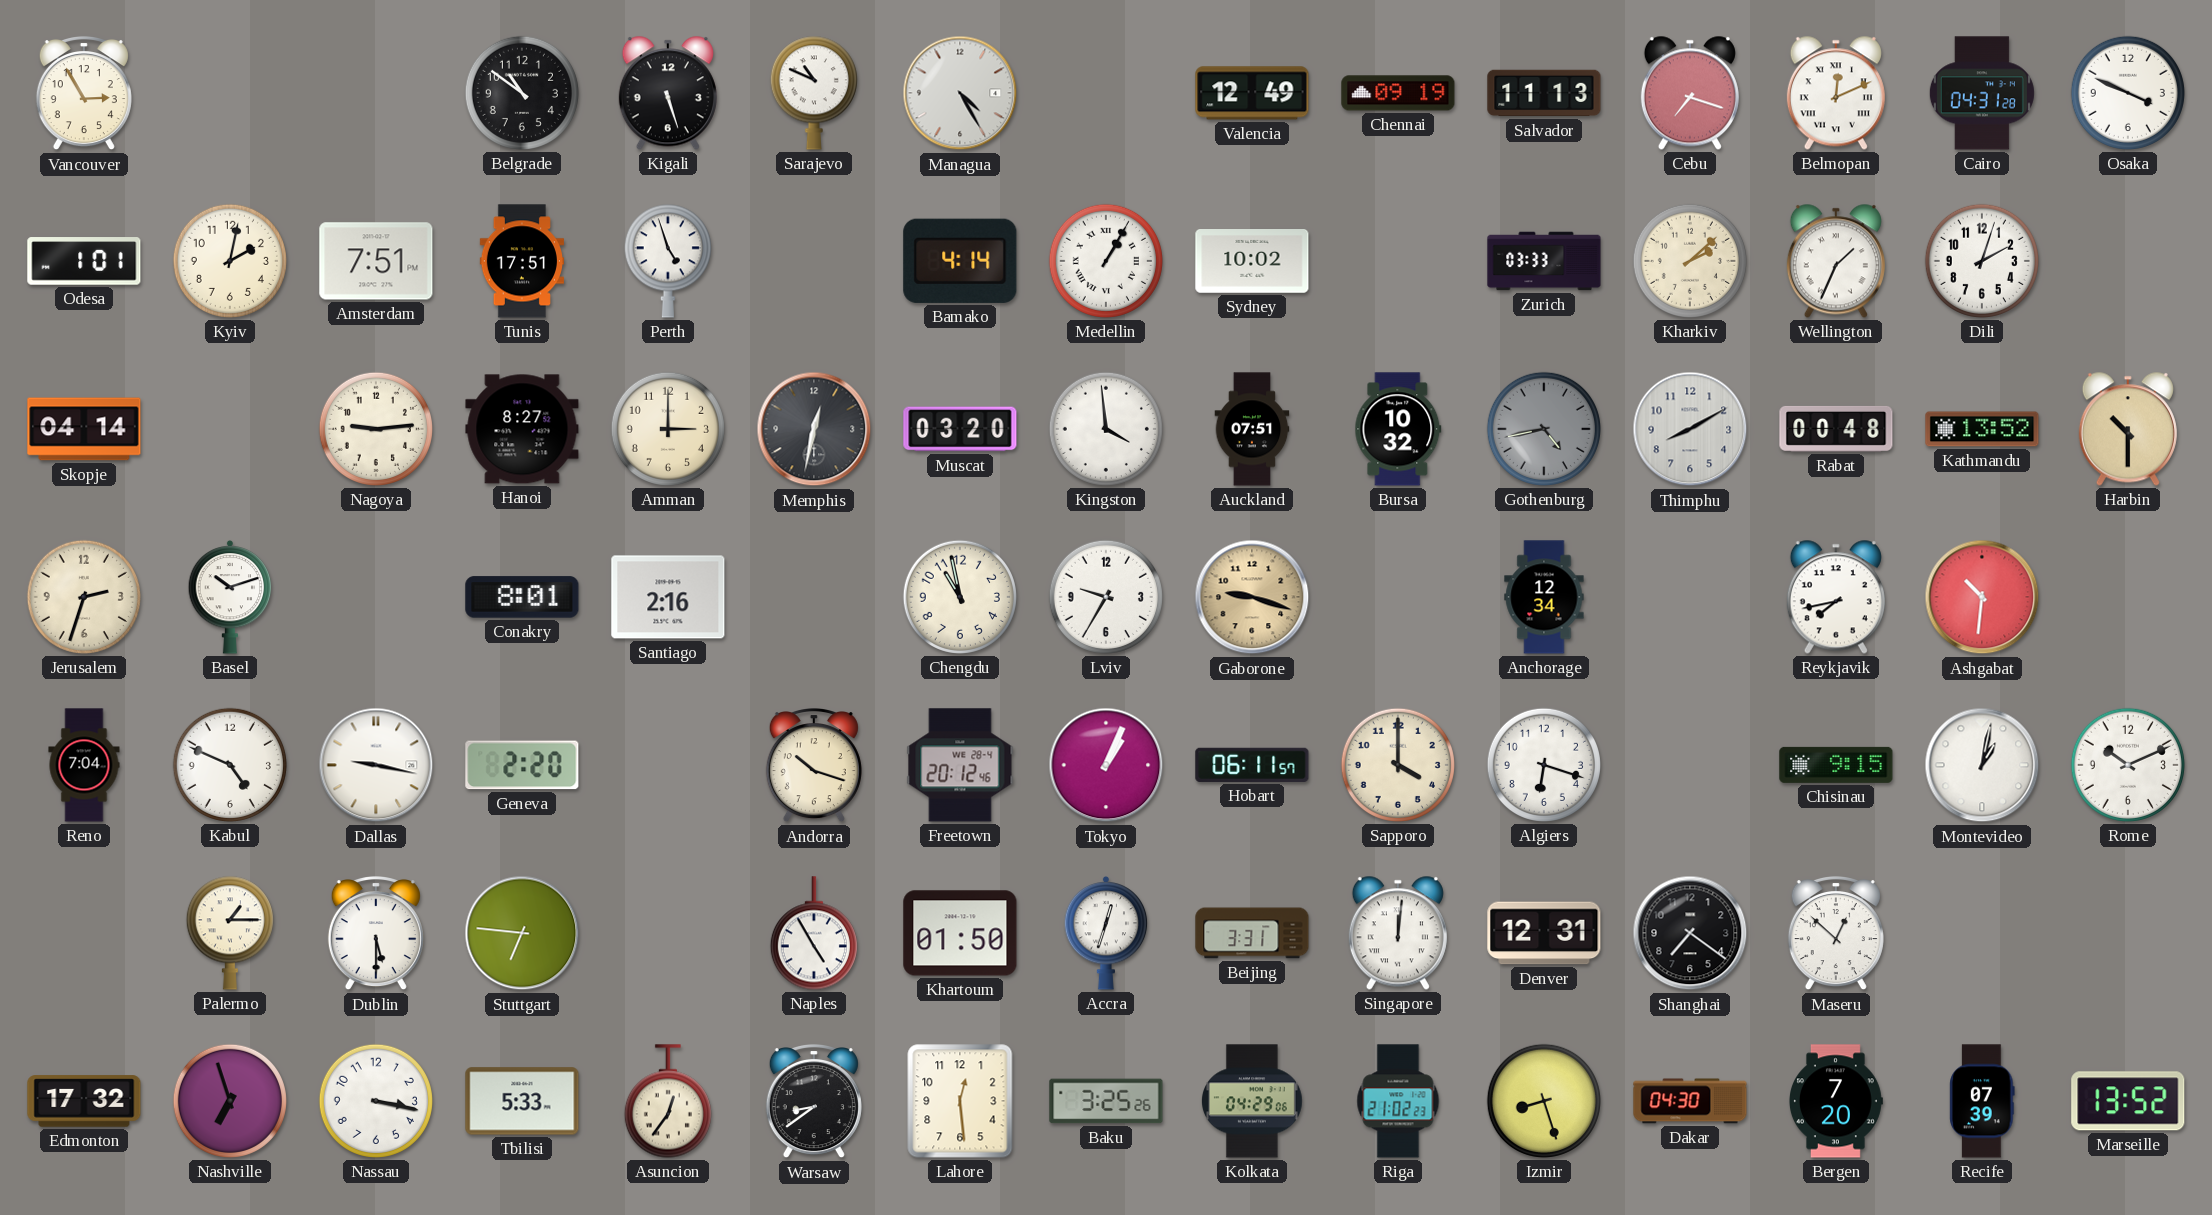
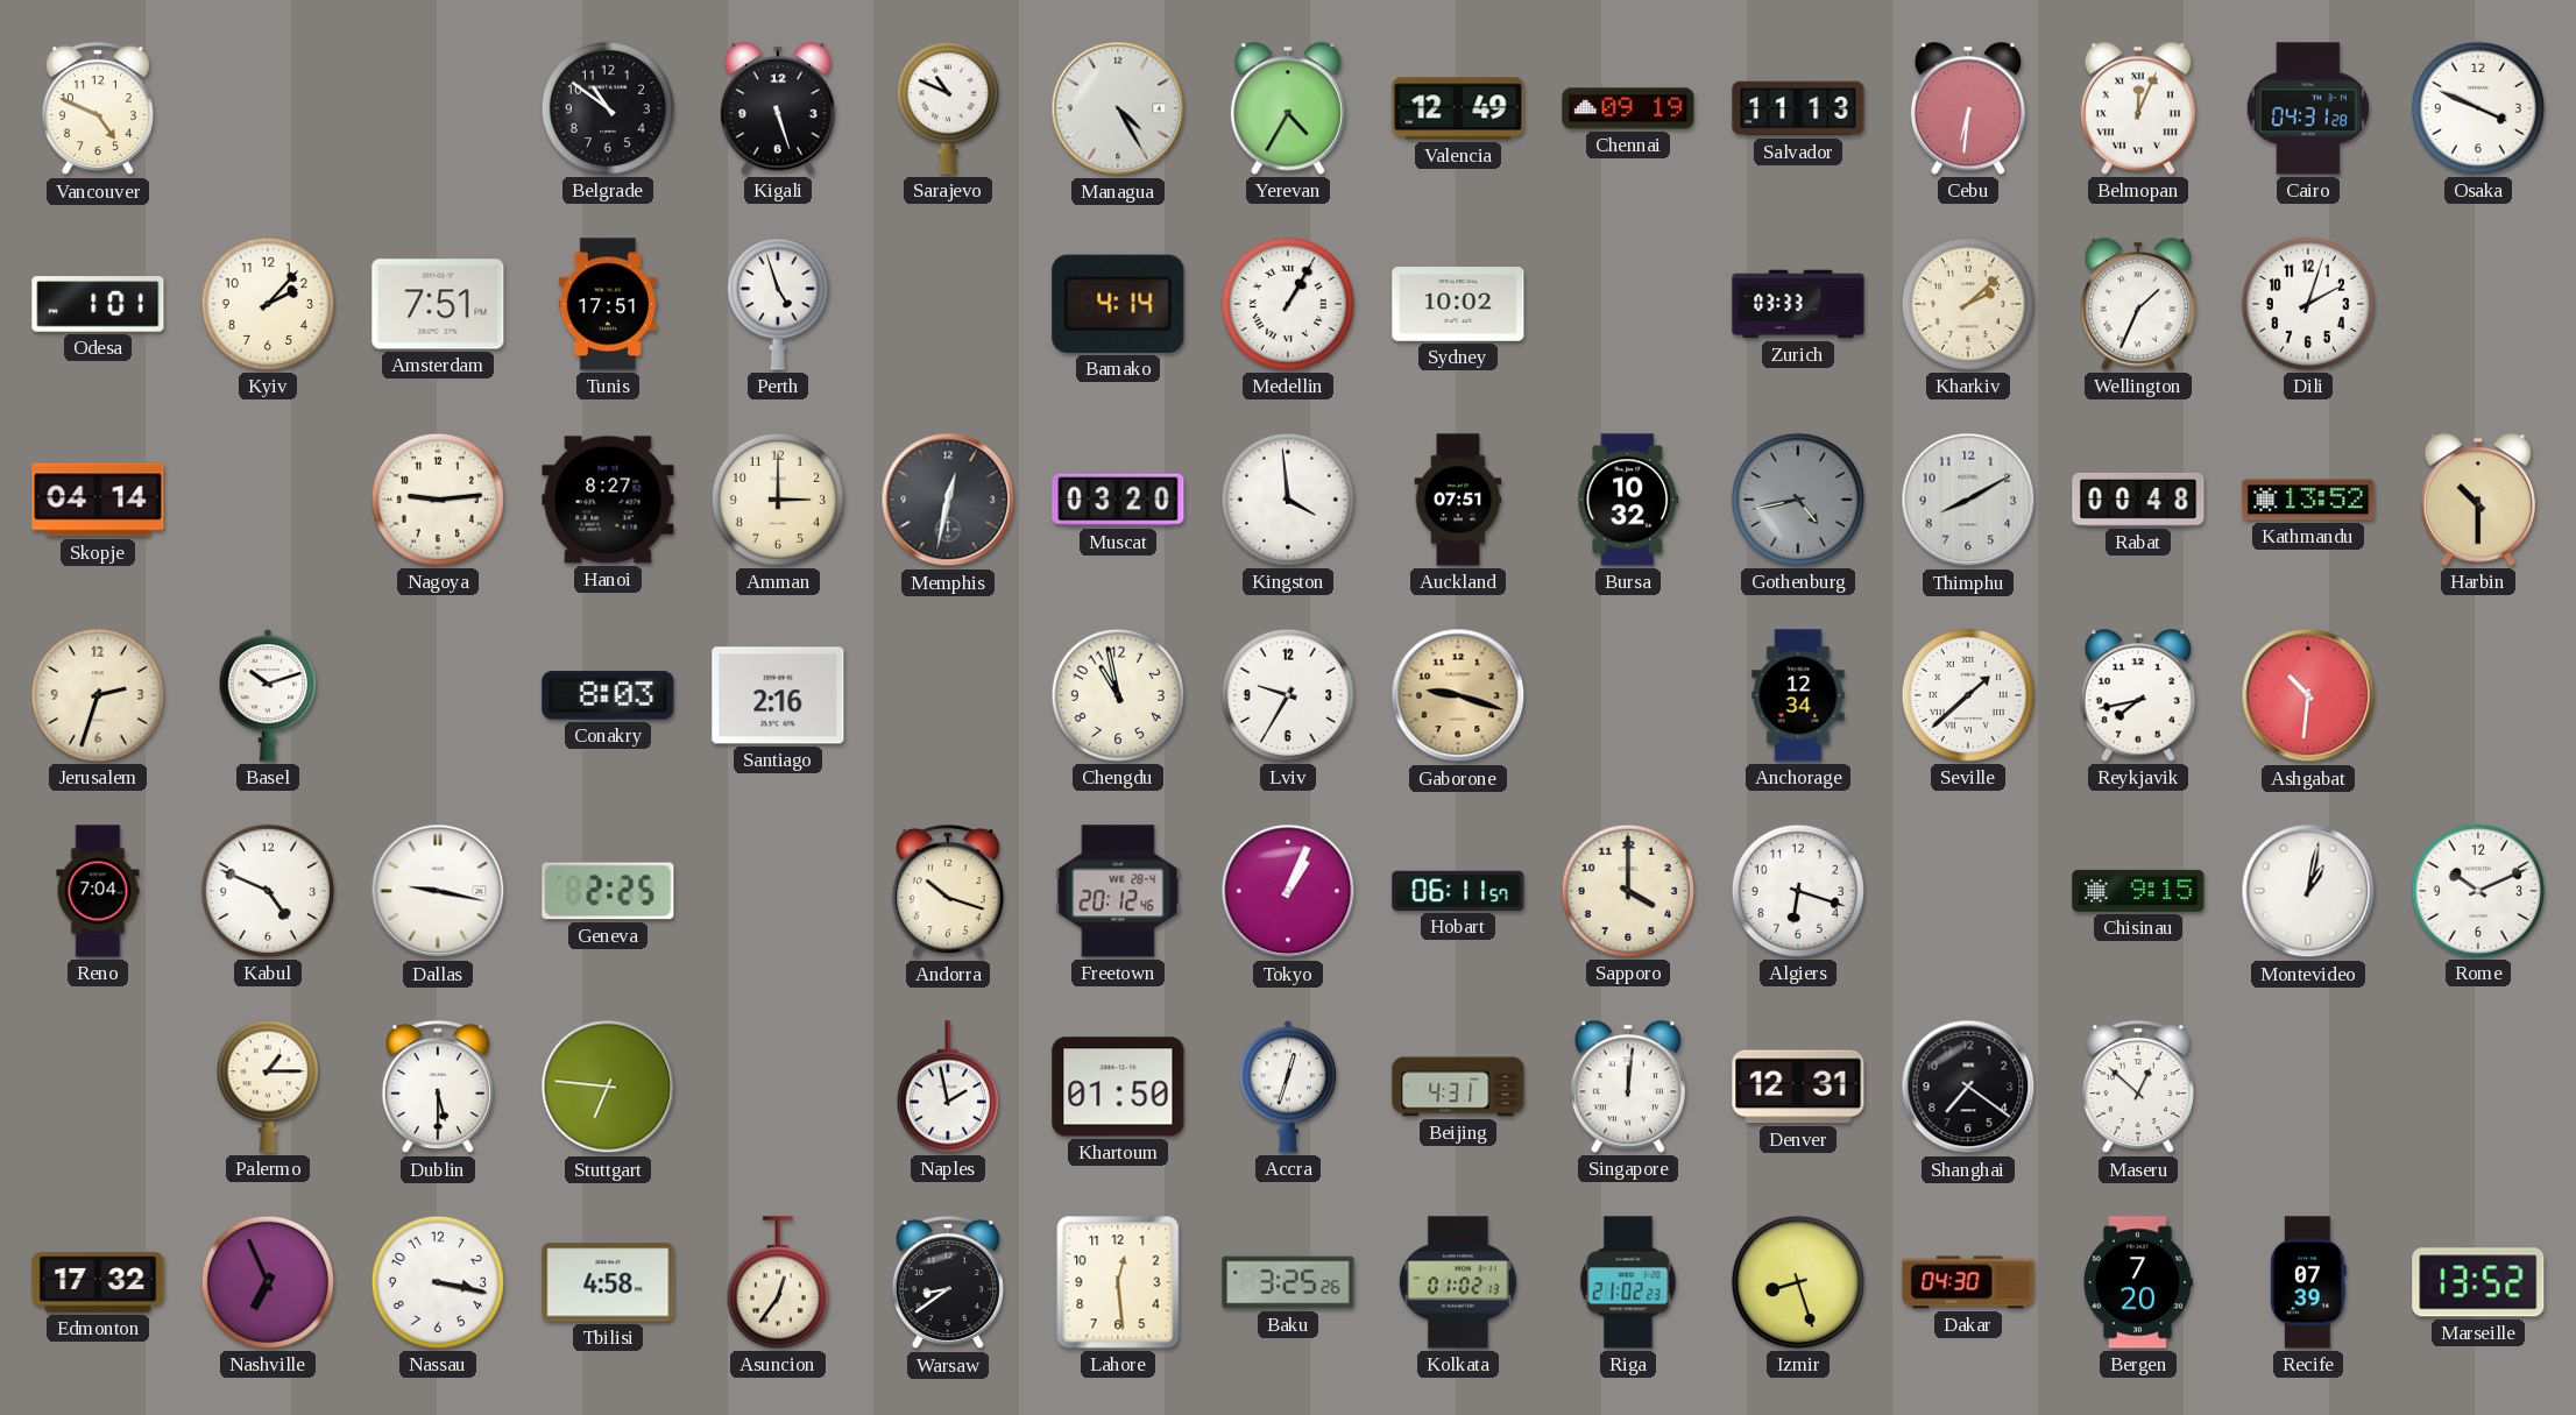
Vancouver: 2:55 -> 4:49
Yerevan: none -> 4:35
Cebu: 7:18 -> 6:31
Belmopan: 12:11 -> 12:04
Kyiv: 2:02 -> 2:07
Conakry: 8:01 -> 8:03
Seville: none -> 1:38
Geneva: 2:20 -> 2:25
Naples: 4:55 -> 1:58
Beijing: 3:31 -> 4:31
Nashville: 6:57 -> 6:56
Tbilisi: 5:33 -> 4:58
Kolkata: 04:29 -> 01:02
